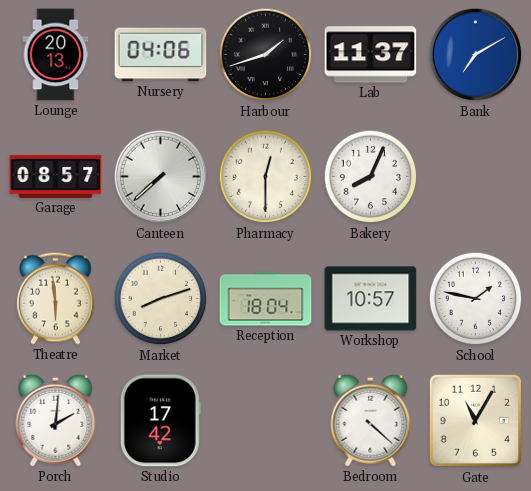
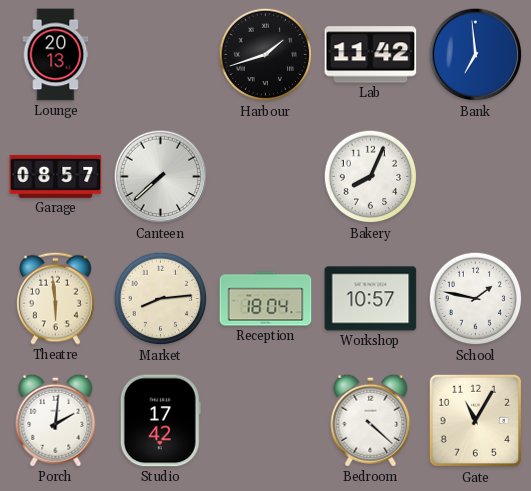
Nursery: 04:06 -> none
Lab: 11:37 -> 11:42
Bank: 7:10 -> 6:59
Pharmacy: 12:30 -> none
Market: 8:12 -> 8:14
